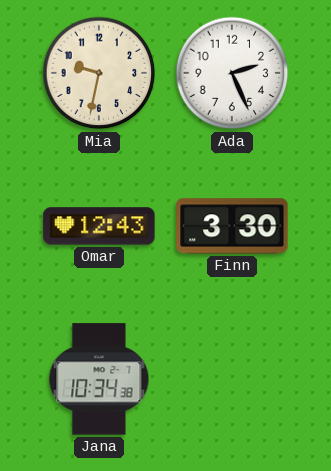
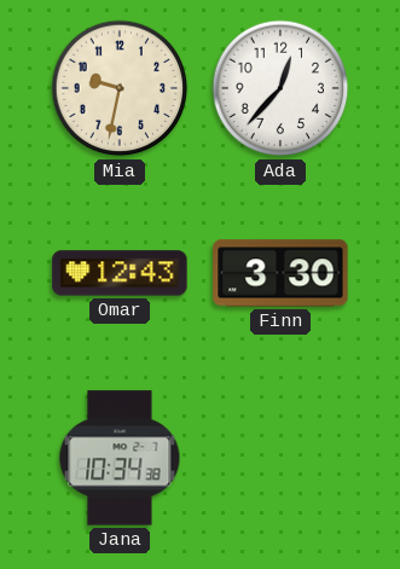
Ada: 2:26 -> 12:37
